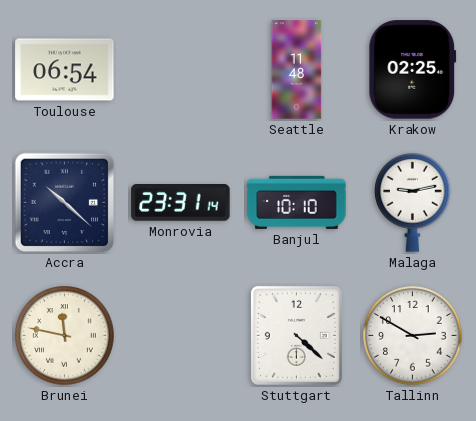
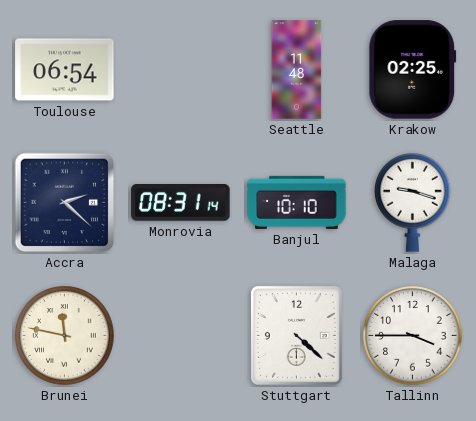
Accra: 10:22 -> 2:22
Monrovia: 23:31 -> 08:31
Malaga: 9:13 -> 9:18
Tallinn: 2:50 -> 3:45
